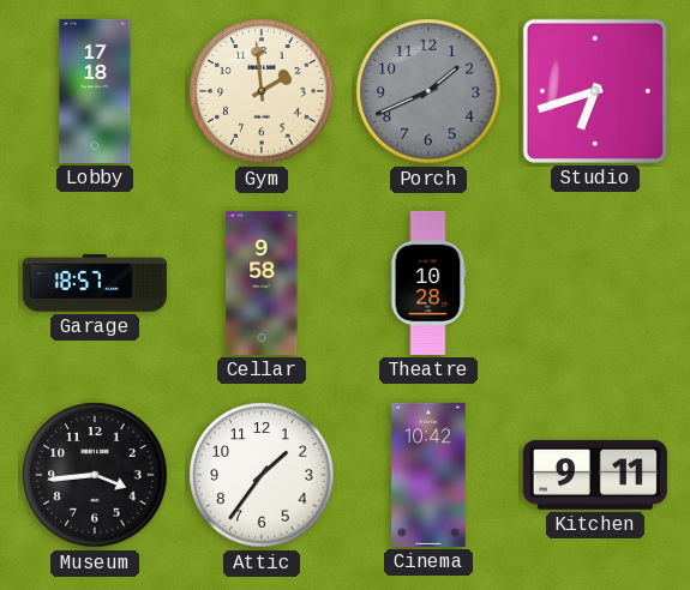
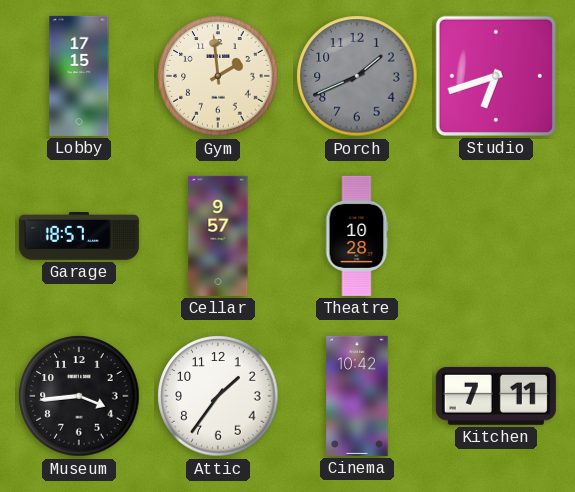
Lobby: 17:18 -> 17:15
Cellar: 9:58 -> 9:57
Kitchen: 9:11 -> 7:11
